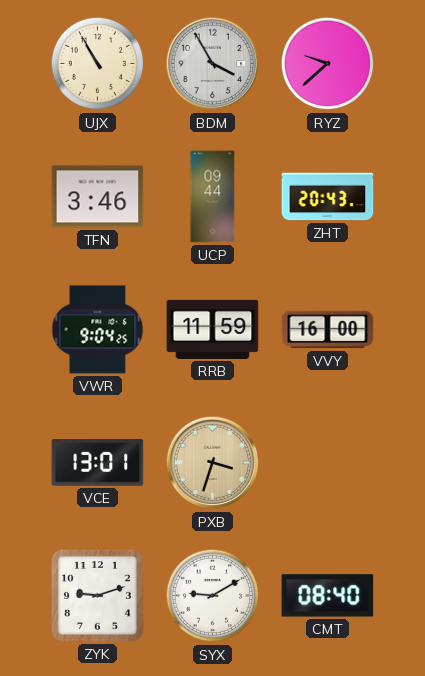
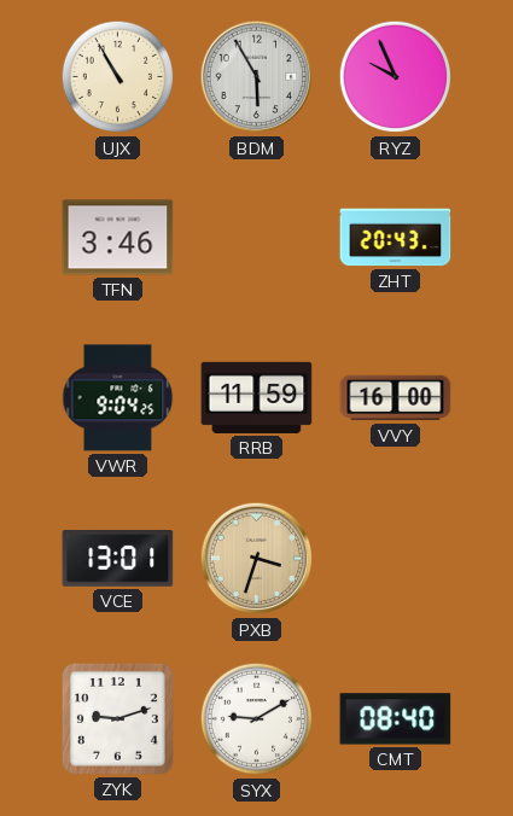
BDM: 3:55 -> 5:55
RYZ: 9:38 -> 9:56
UCP: 09:44 -> none
